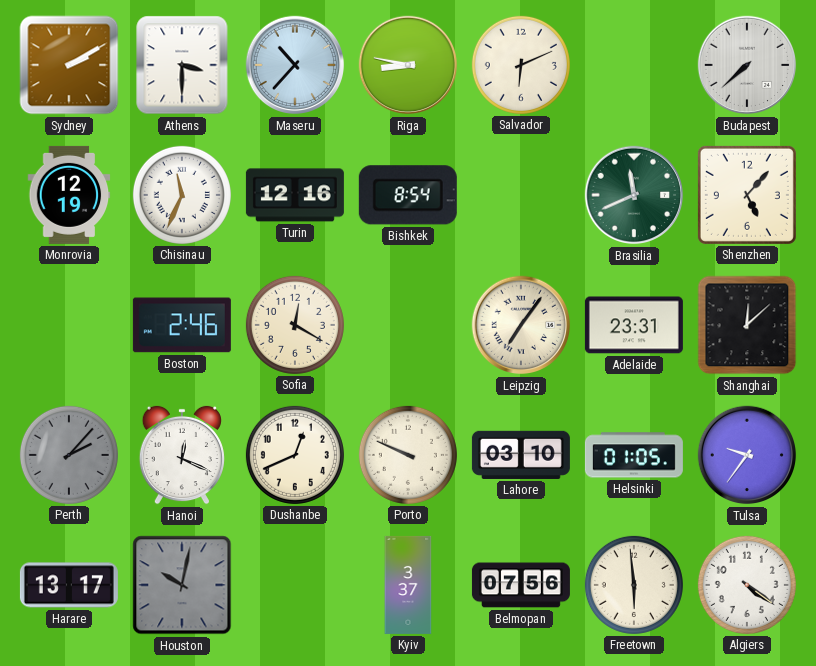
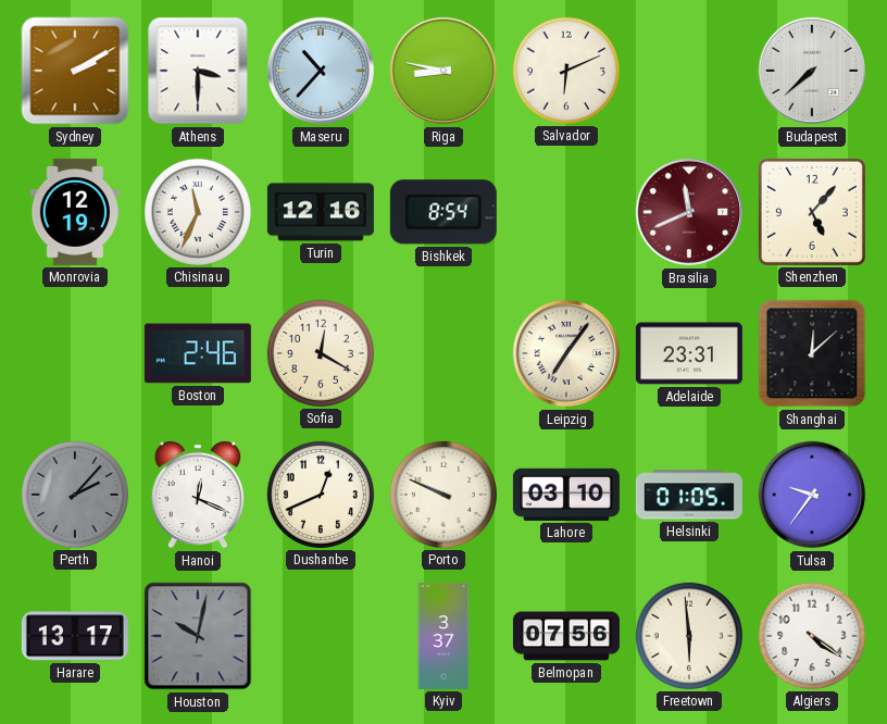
Brasilia dial: green -> burgundy
